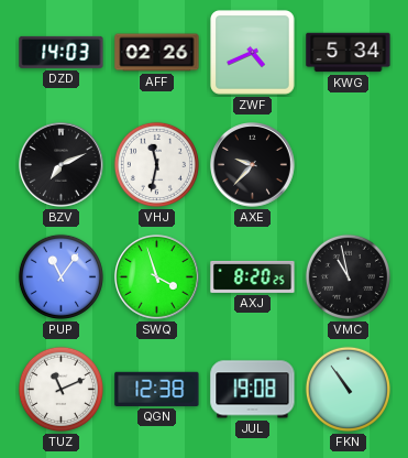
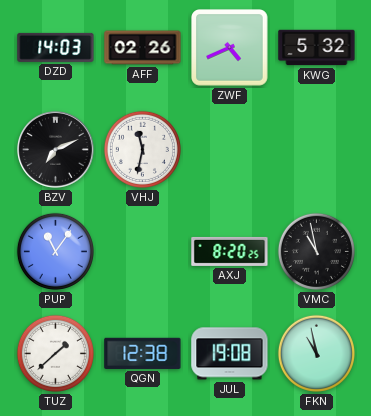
KWG: 5:34 -> 5:32
AXE: 9:37 -> none
SWQ: 3:57 -> none
TUZ: 11:11 -> 1:38
FKN: 10:54 -> 10:58
